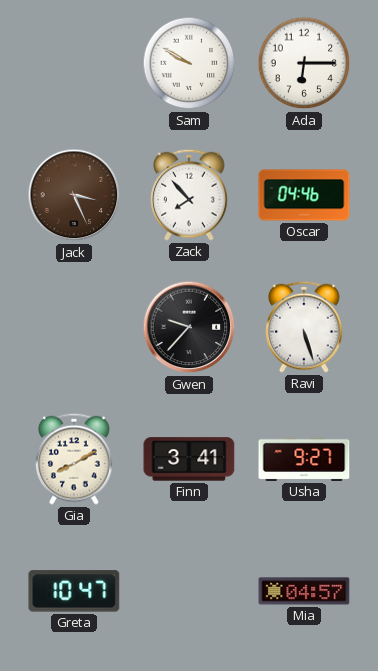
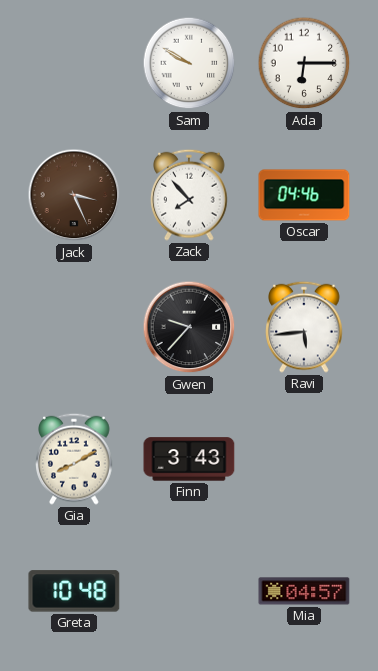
Ravi: 5:27 -> 5:44
Finn: 3:41 -> 3:43
Usha: 9:27 -> none
Greta: 10:47 -> 10:48
